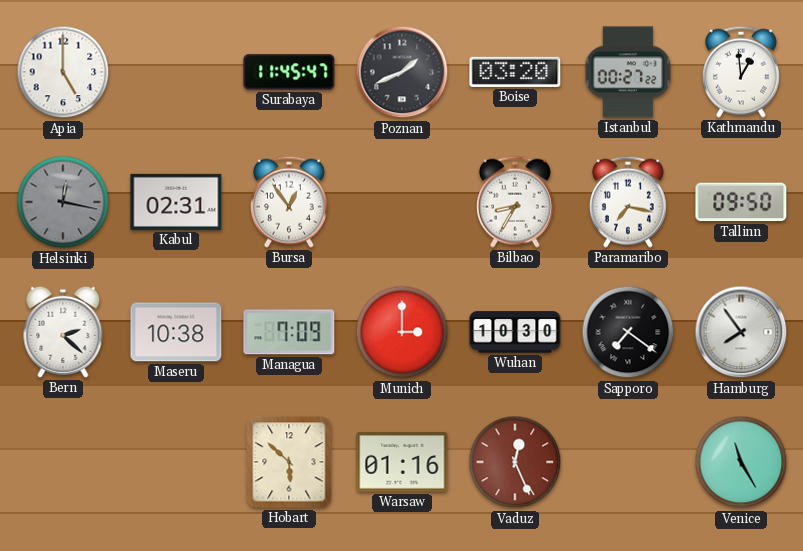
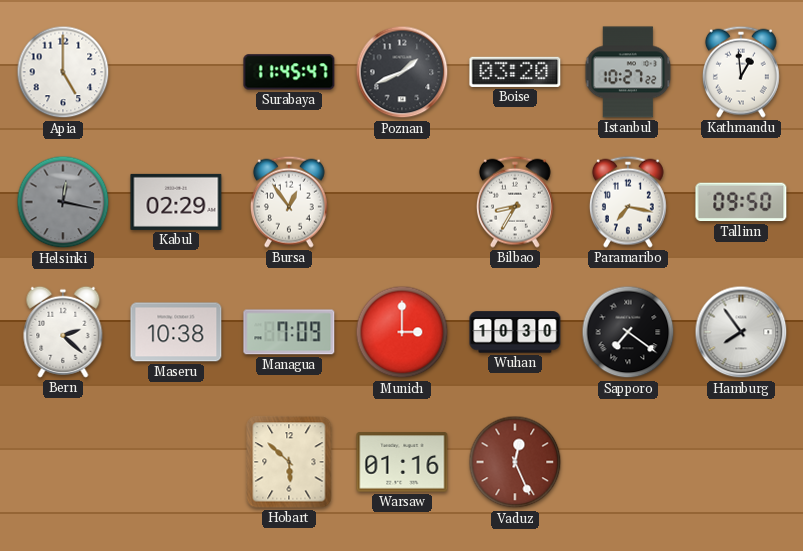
Istanbul: 00:27 -> 10:27
Kabul: 02:31 -> 02:29
Venice: 11:25 -> none
